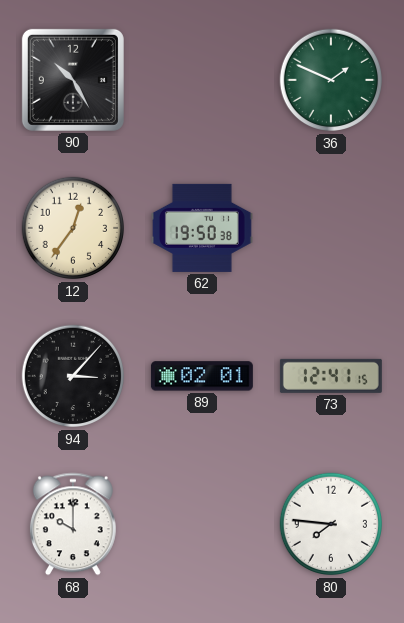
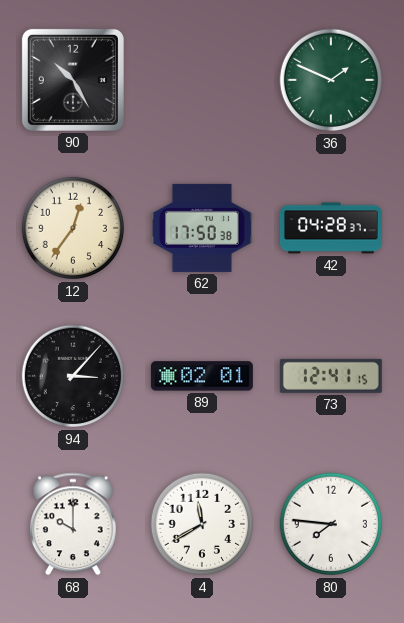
62: 19:50 -> 17:50
42: none -> 04:28
4: none -> 11:40
